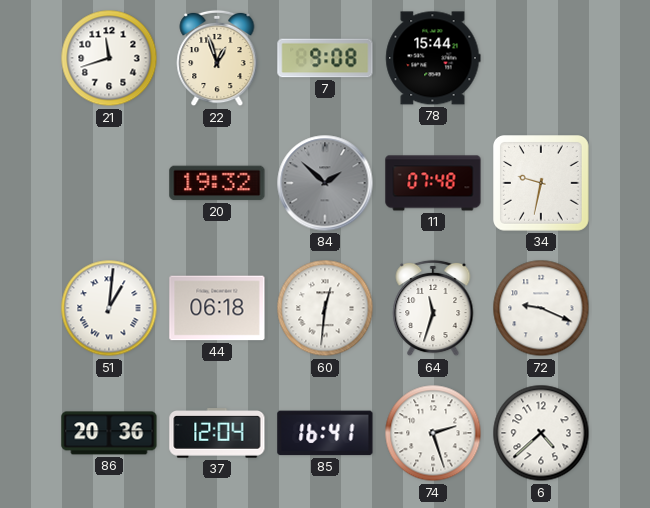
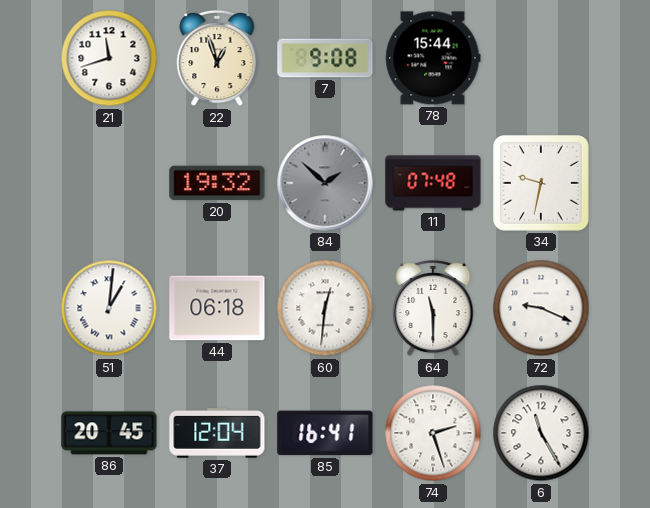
64: 11:33 -> 11:30
86: 20:36 -> 20:45
6: 4:38 -> 11:25
